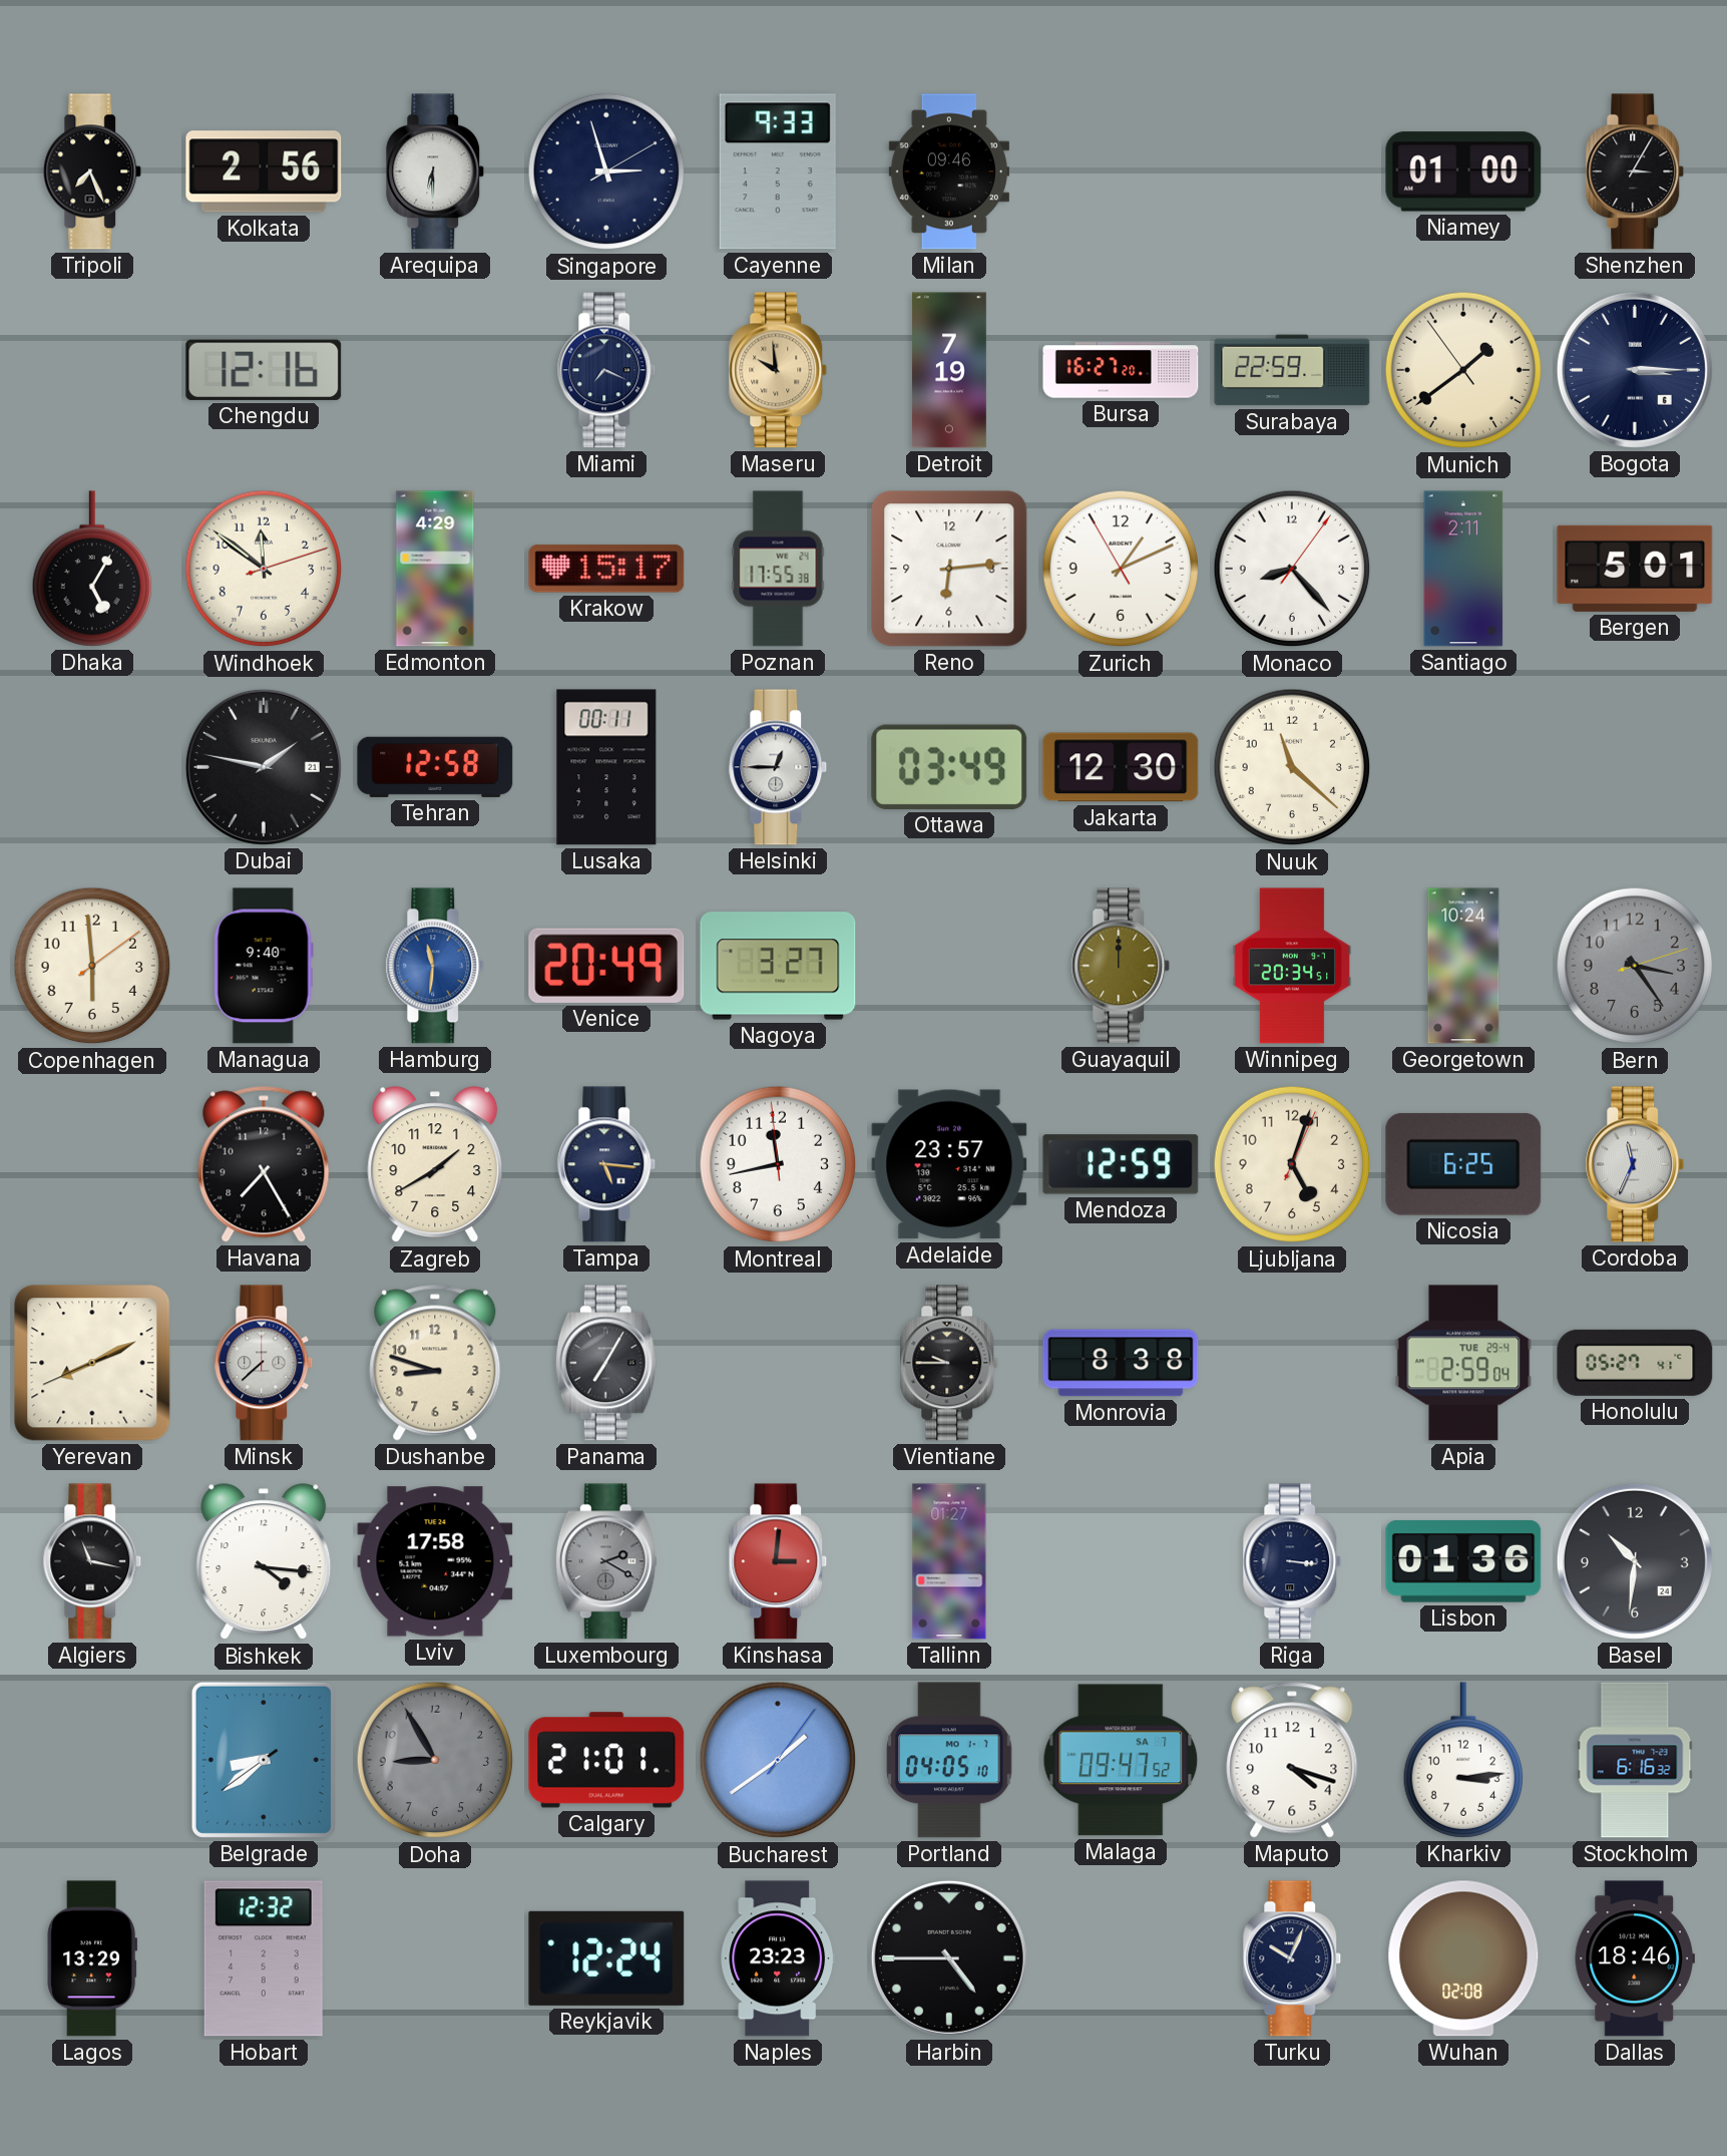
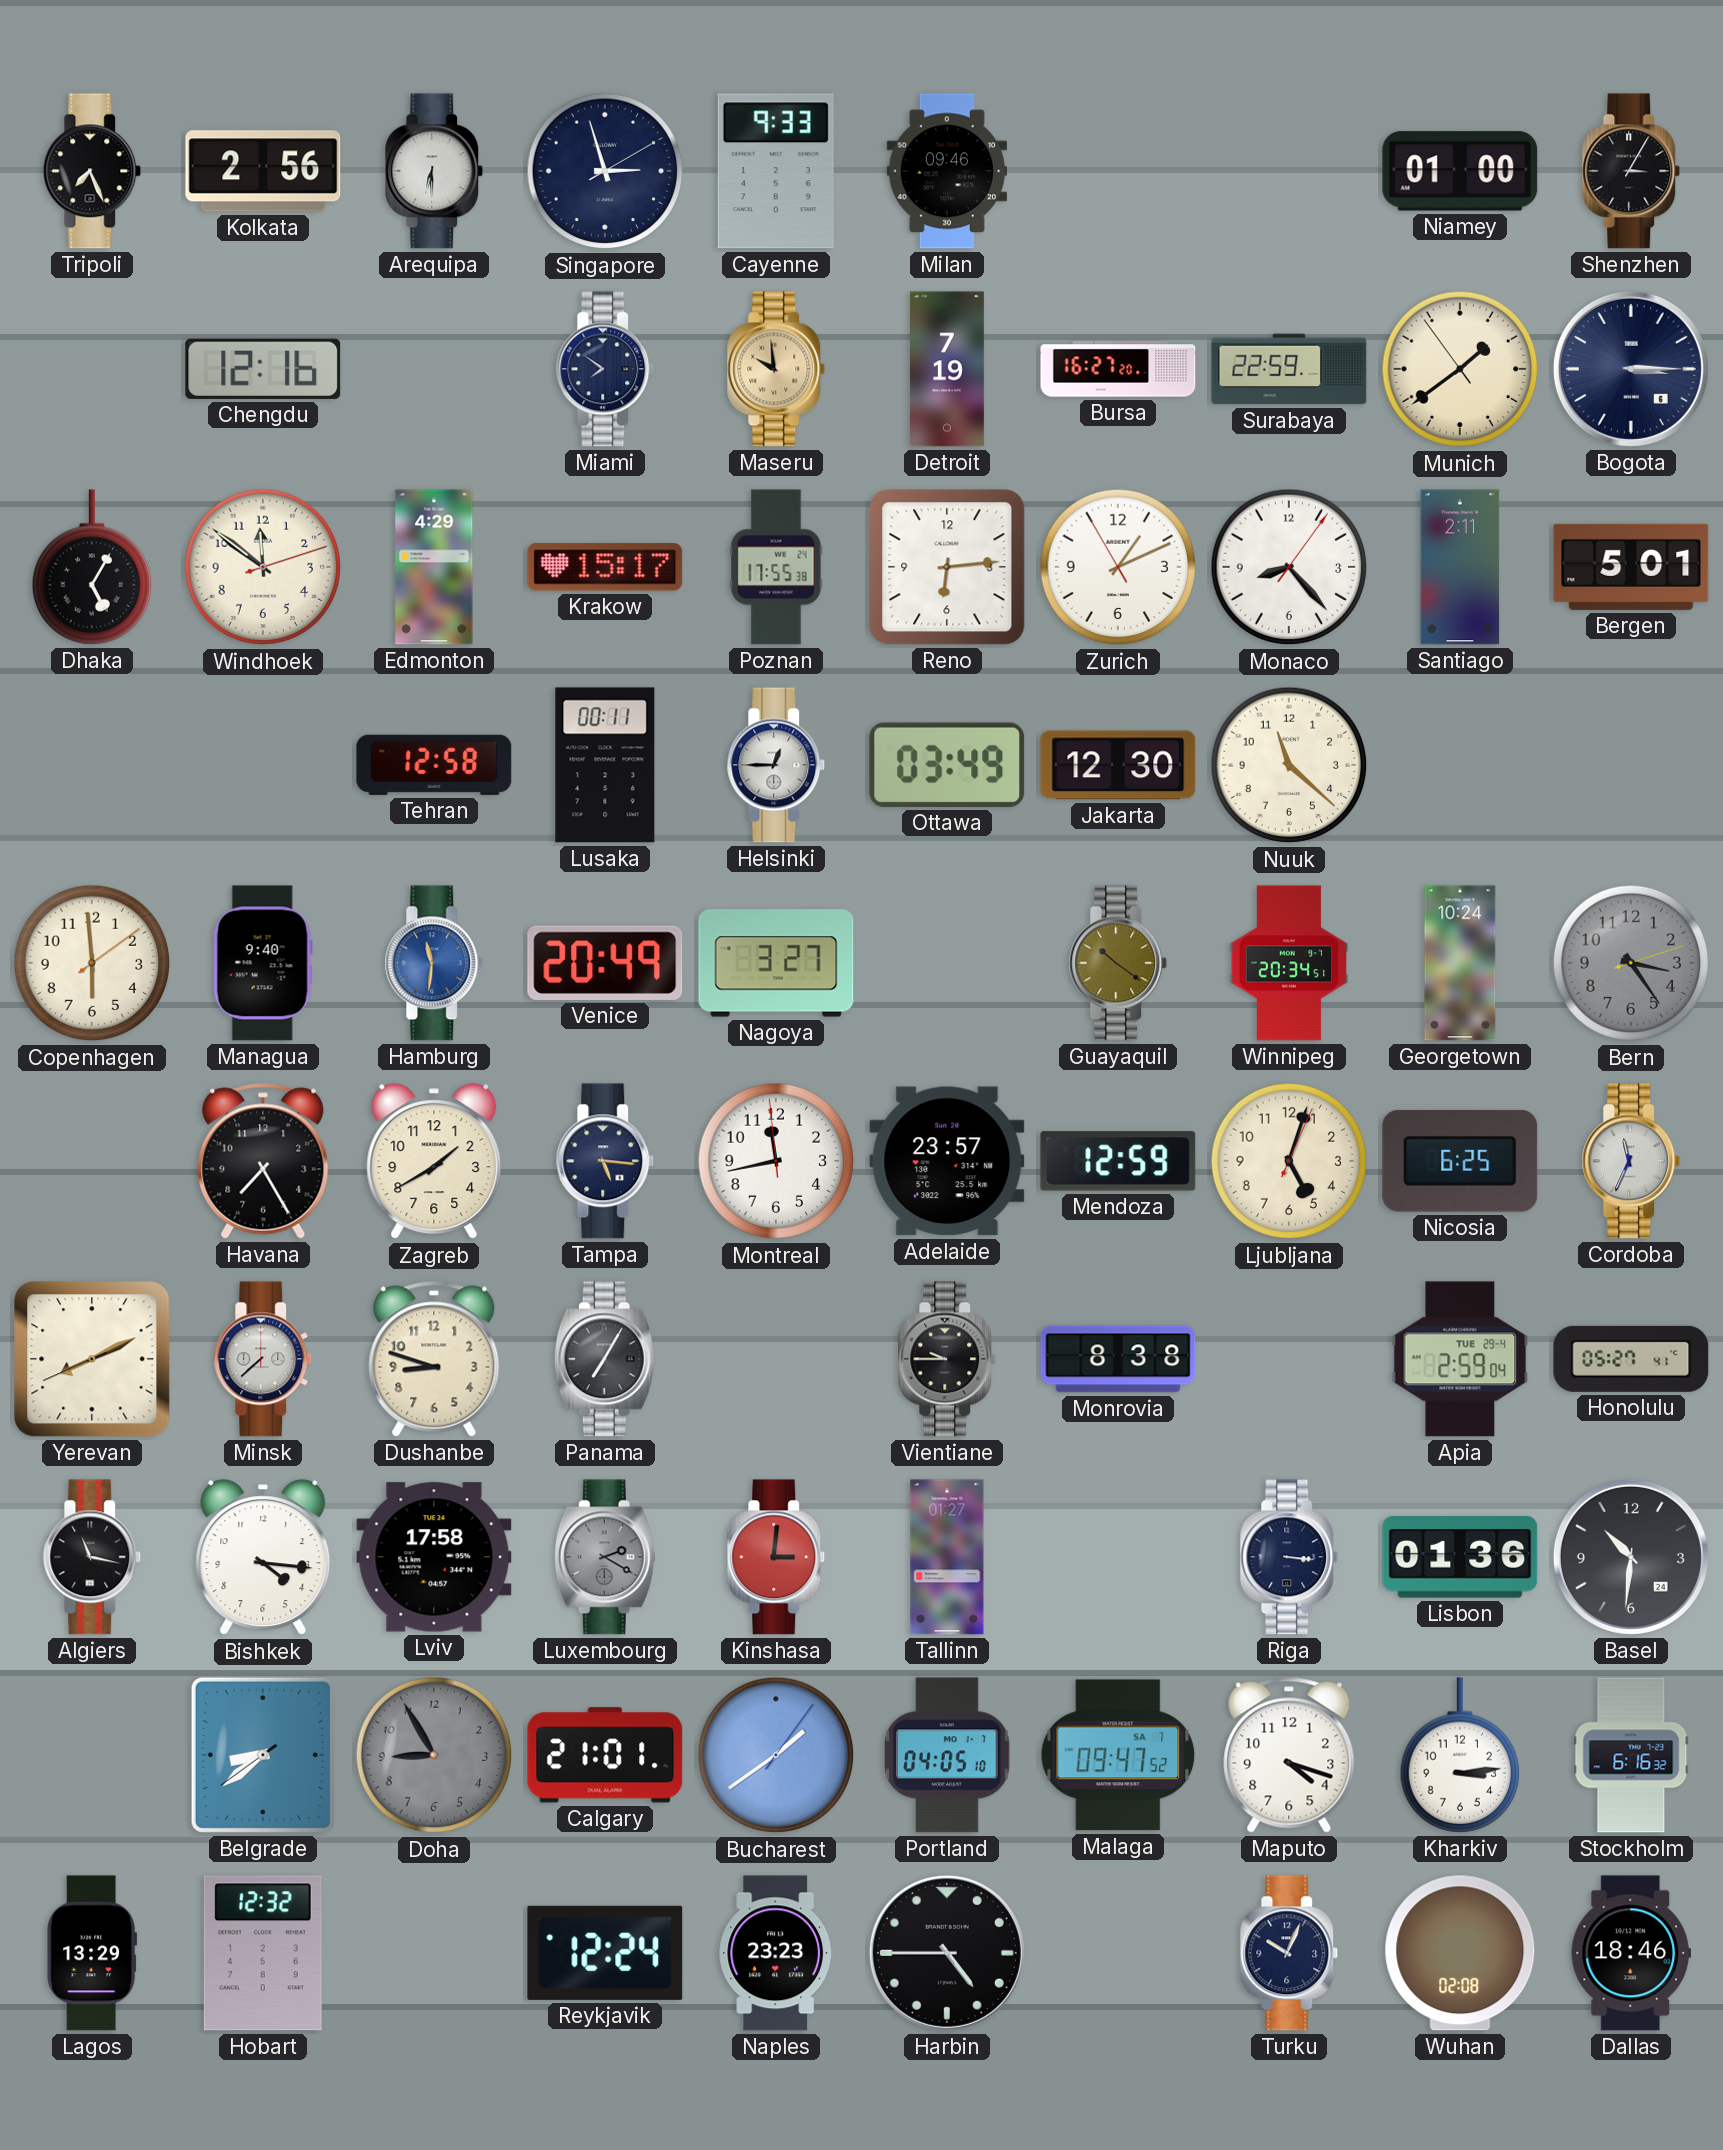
Miami: 7:19 -> 7:51
Dubai: 1:47 -> none
Guayaquil: 12:00 -> 10:21
